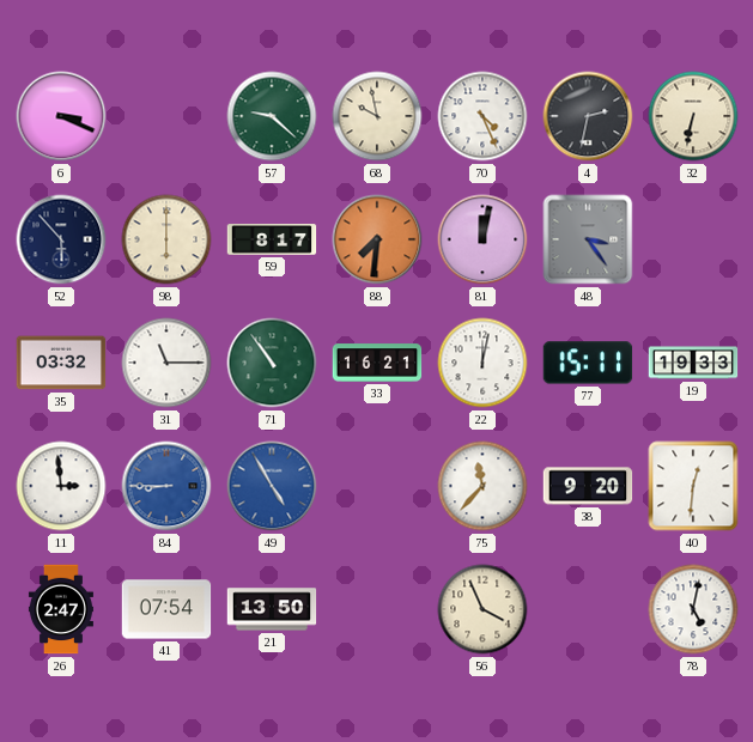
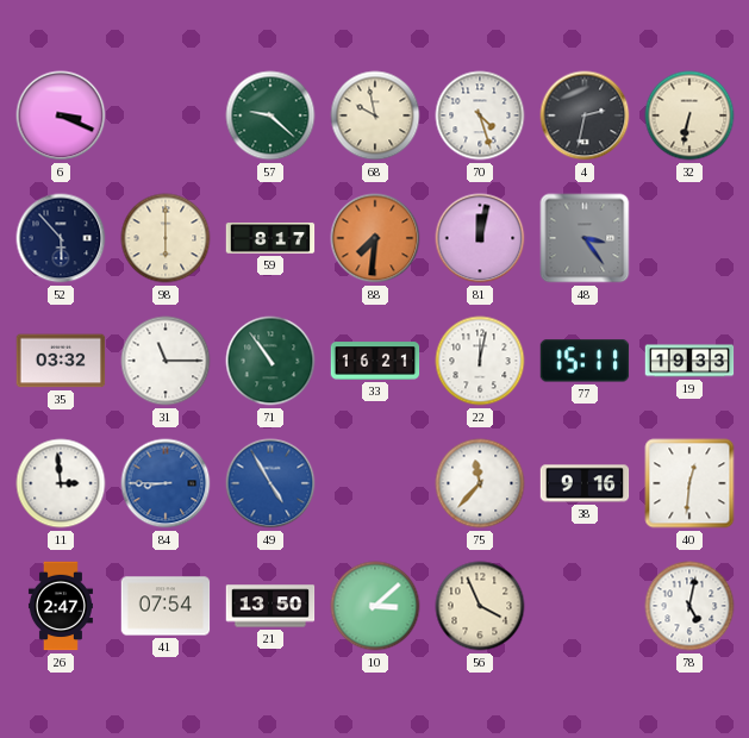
70: 4:26 -> 4:27
38: 9:20 -> 9:16
10: none -> 3:08
